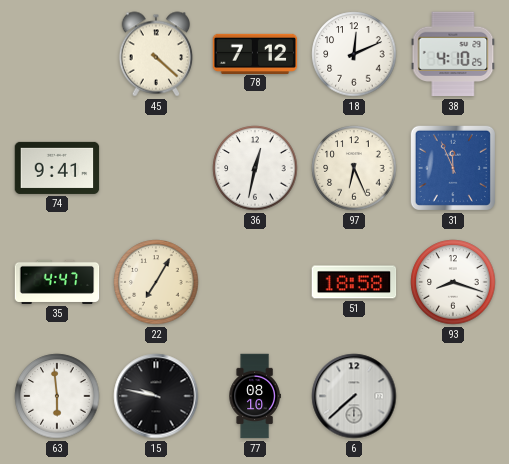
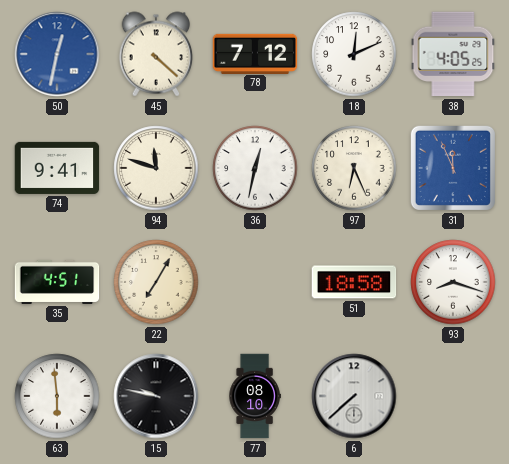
50: none -> 12:32
38: 4:10 -> 4:05
94: none -> 11:48
35: 4:47 -> 4:51
